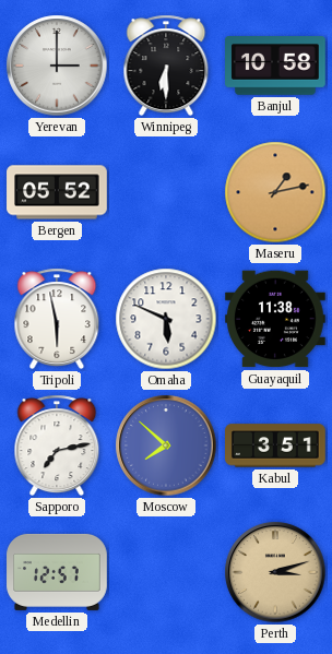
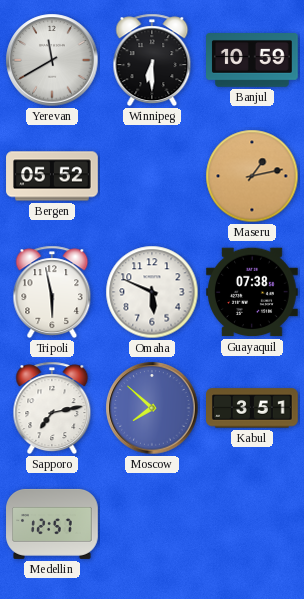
Yerevan: 3:00 -> 11:40
Banjul: 10:58 -> 10:59
Guayaquil: 11:38 -> 07:38
Perth: 3:12 -> none
